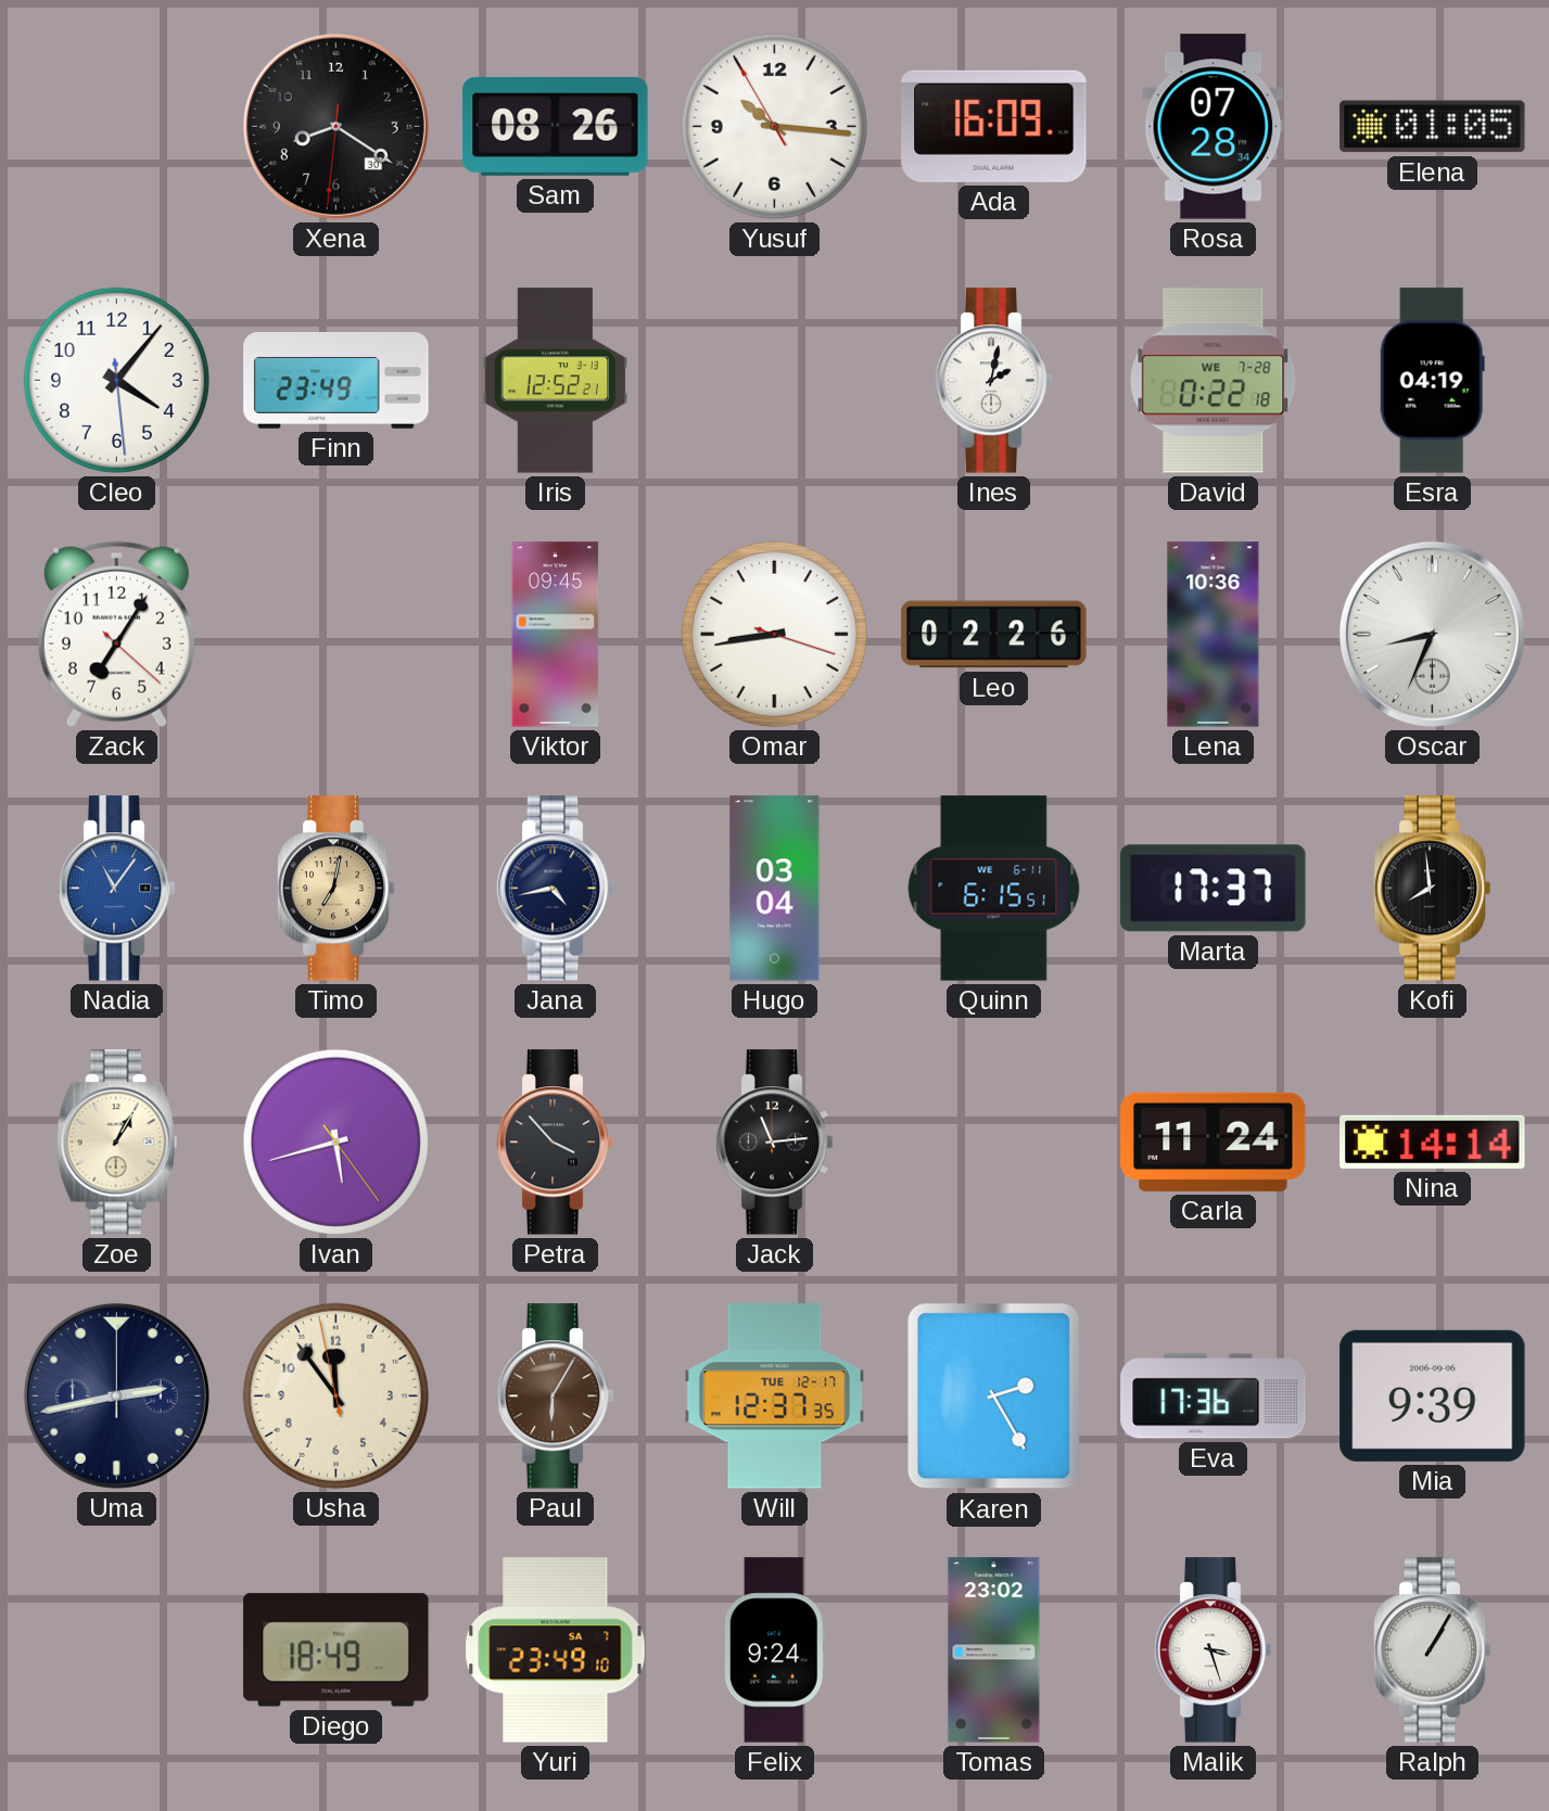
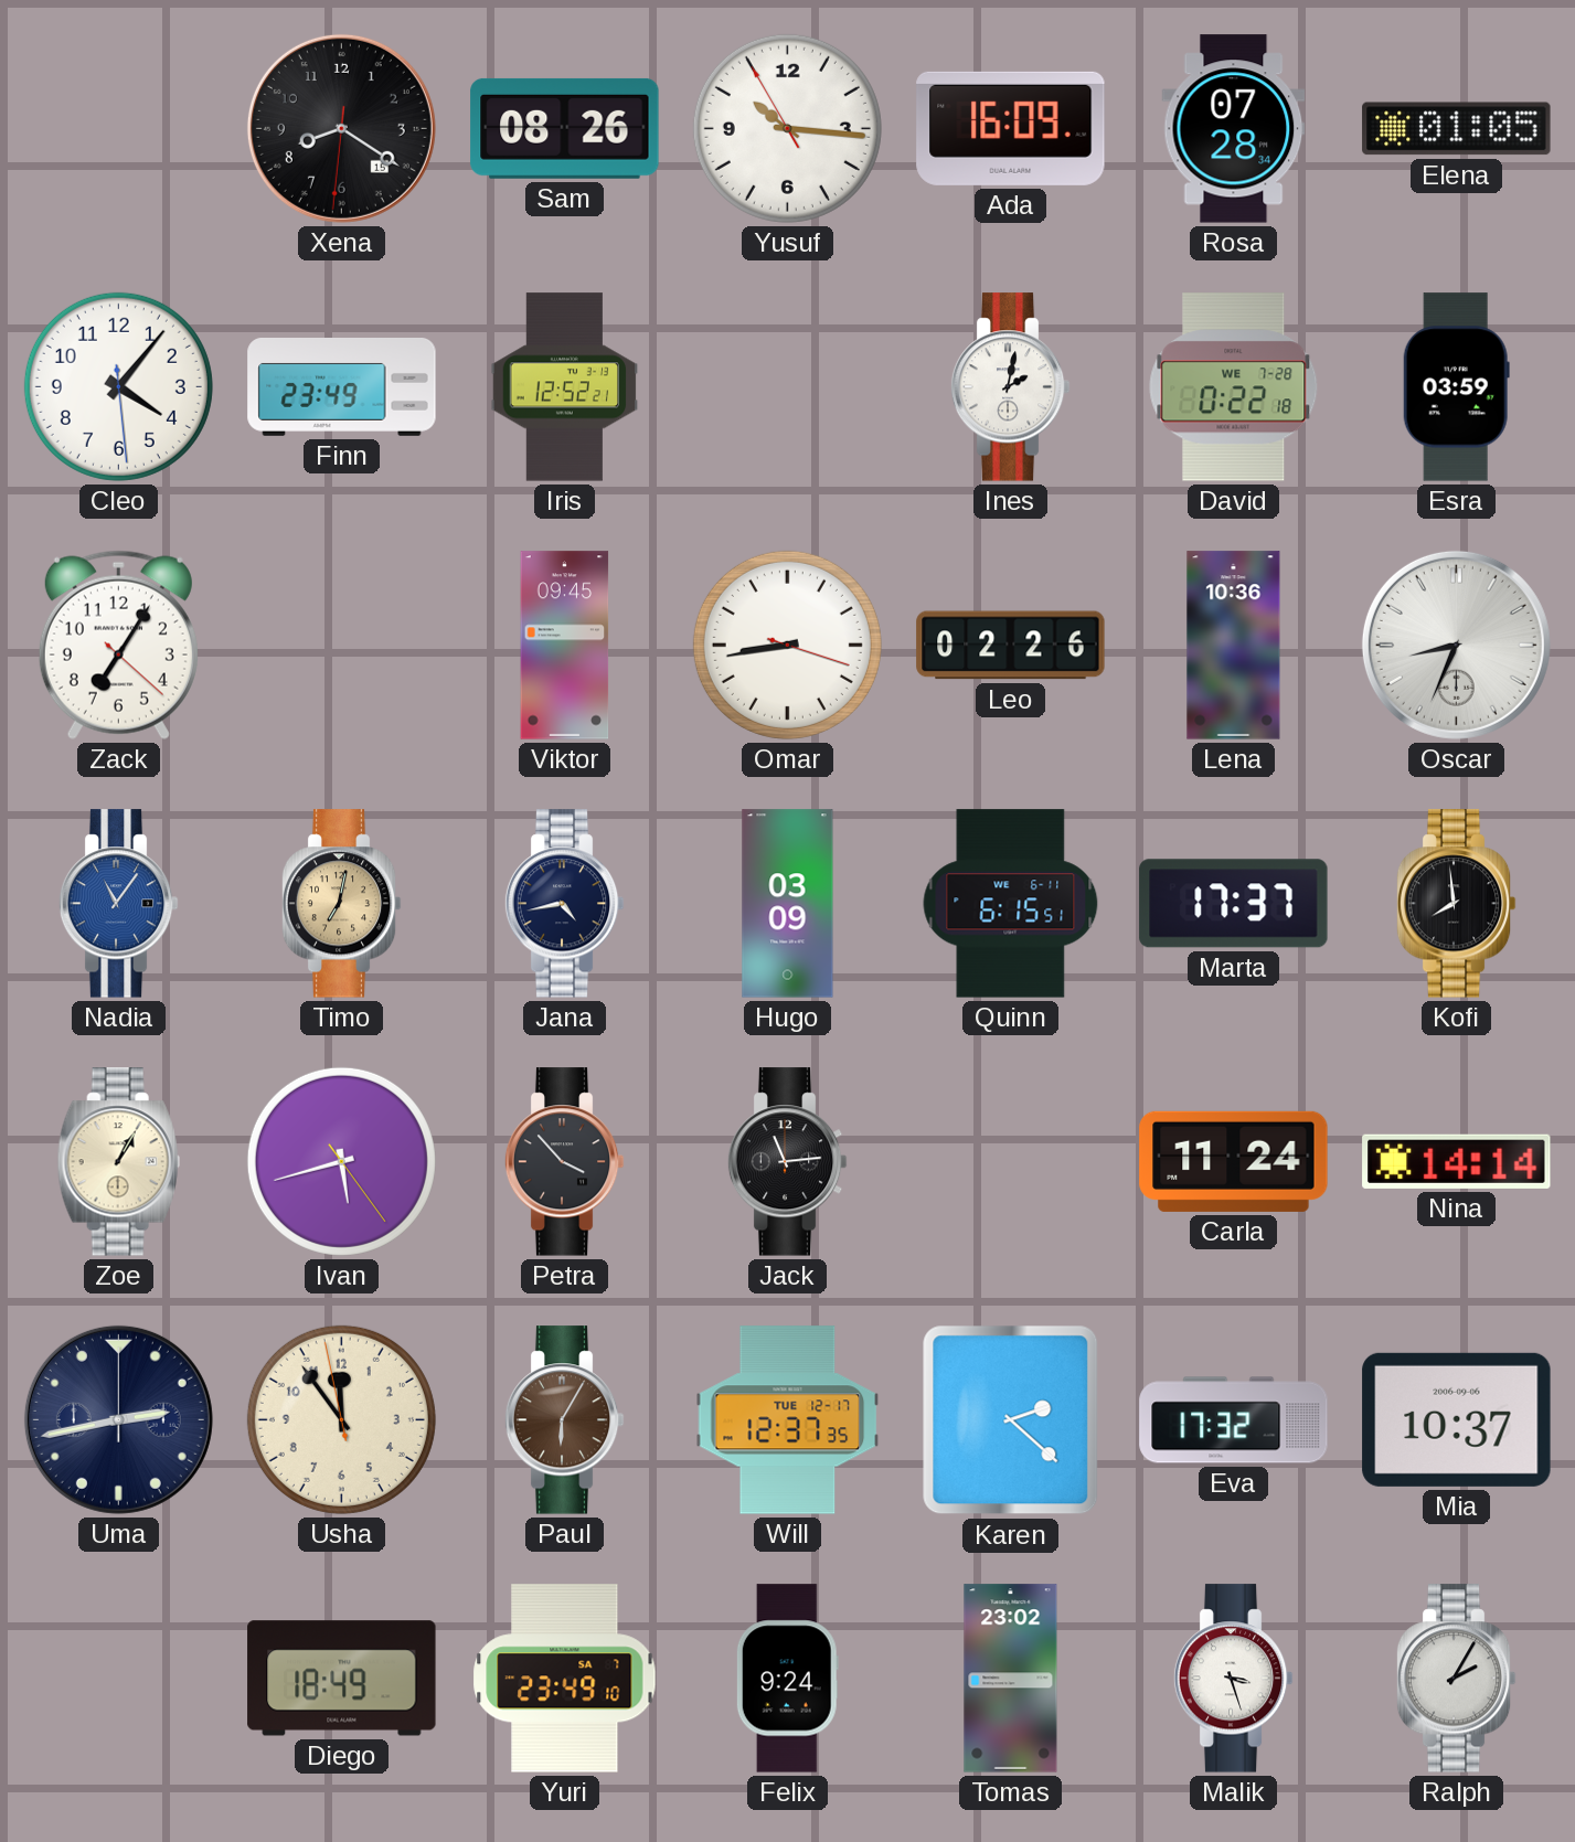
Xena date: 30 -> 15
Esra: 04:19 -> 03:59
Hugo: 03:04 -> 03:09
Karen: 2:25 -> 2:22
Eva: 17:36 -> 17:32
Mia: 9:39 -> 10:37
Ralph: 1:05 -> 2:05
